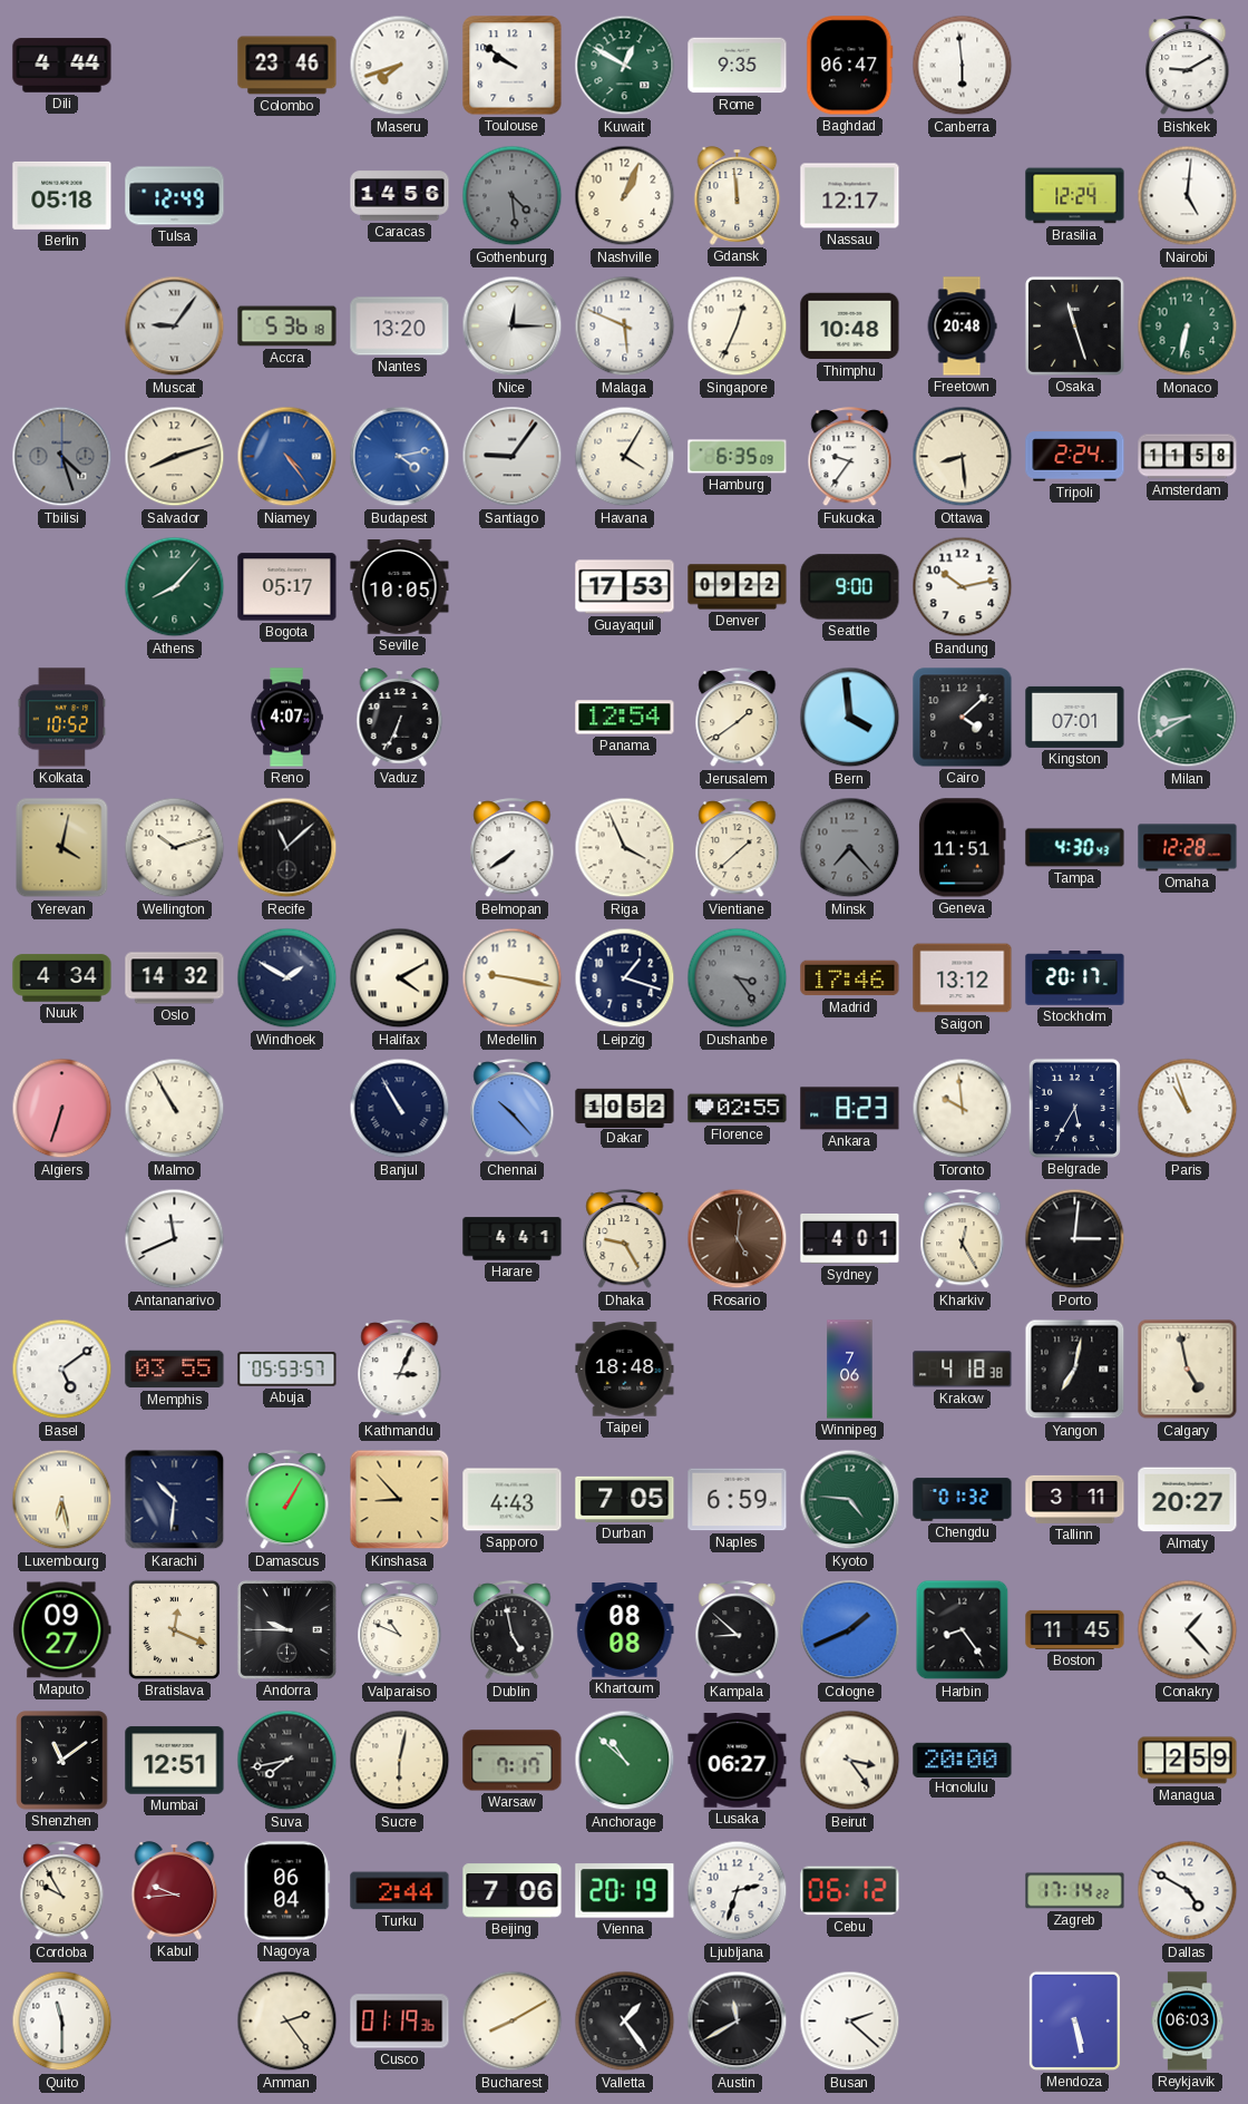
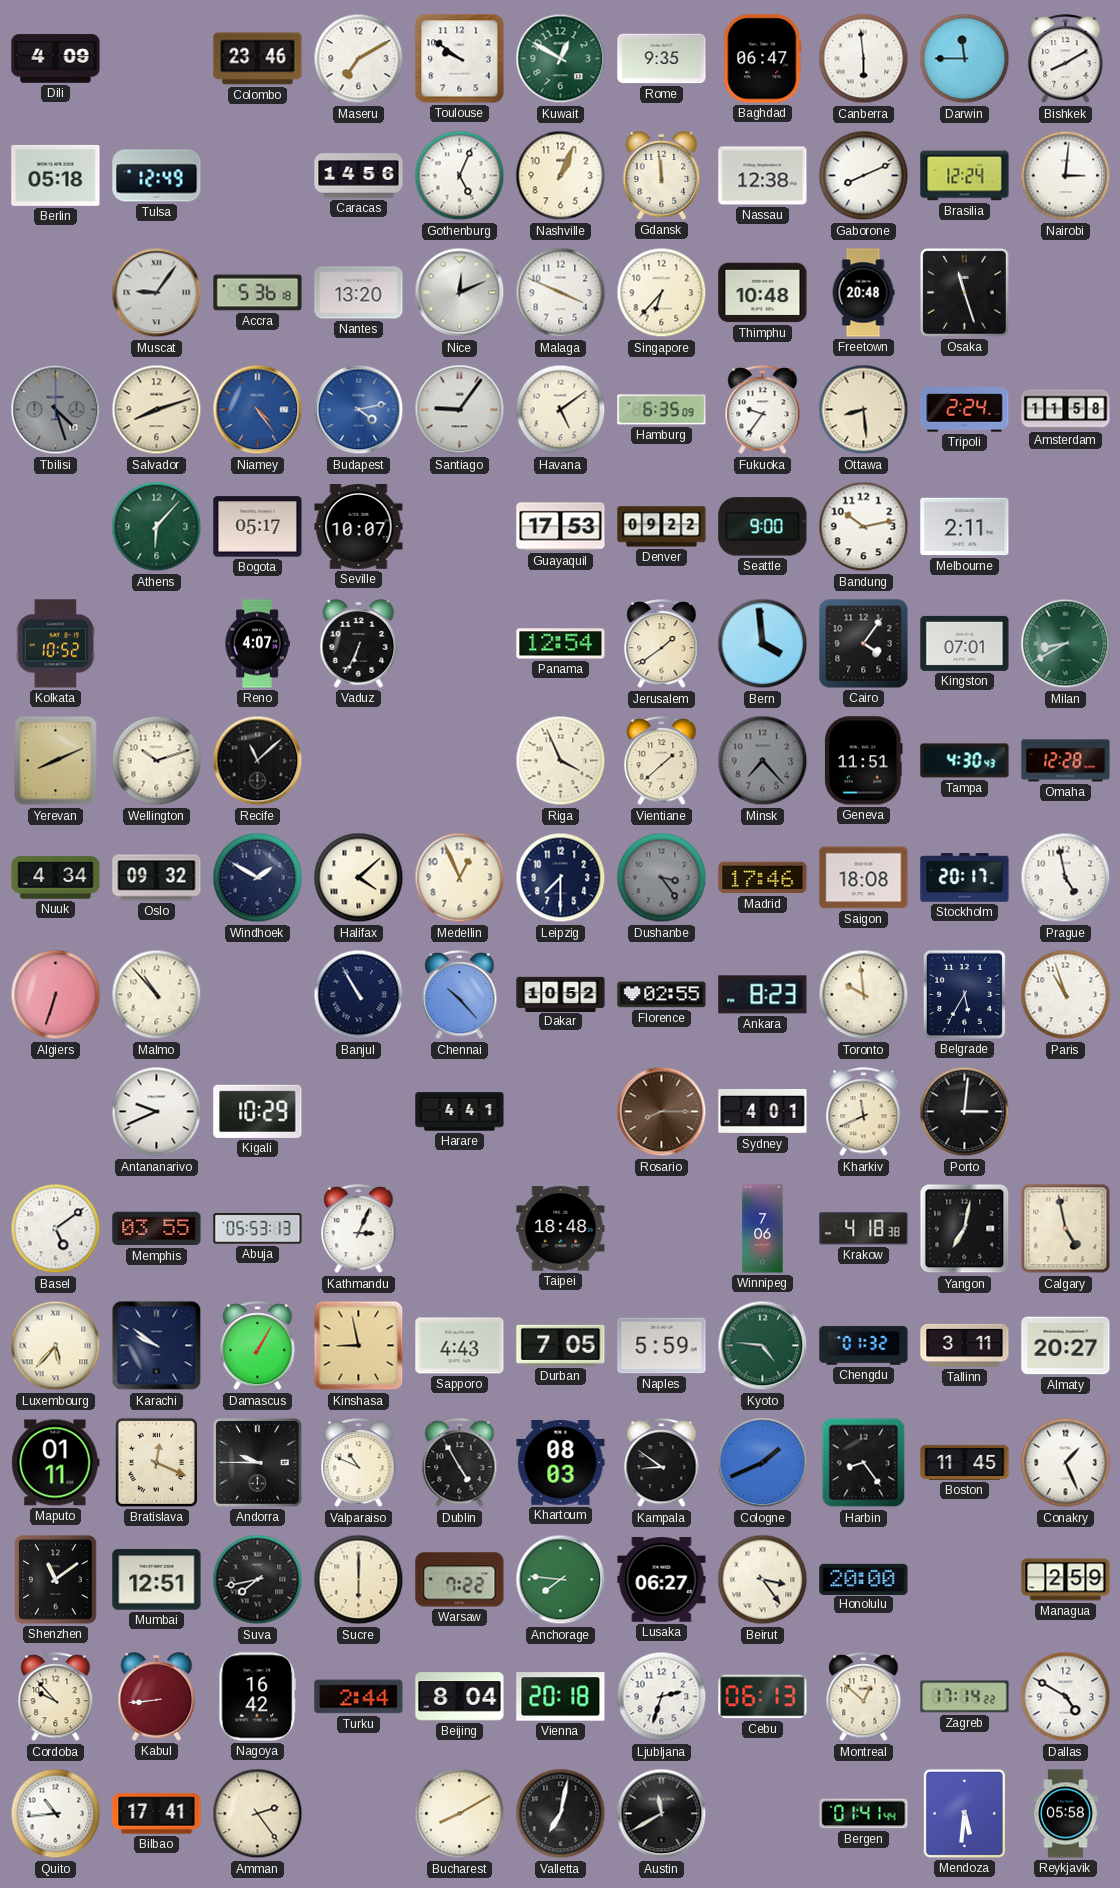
Dili: 4:44 -> 4:09
Maseru: 7:42 -> 7:10
Darwin: none -> 11:45
Bishkek: 9:10 -> 8:10
Gothenburg: 4:29 -> 5:04
Gothenburg dial: grey -> white
Nassau: 12:17 -> 12:38
Gaborone: none -> 8:11
Nairobi: 5:01 -> 3:01
Nice: 12:15 -> 12:11
Malaga: 5:49 -> 3:49
Singapore: 12:34 -> 6:37
Monaco: 6:32 -> none
Havana: 4:05 -> 5:09
Athens: 8:07 -> 6:07
Seville: 10:05 -> 10:07
Melbourne: none -> 2:11
Cairo: 4:08 -> 4:06
Yerevan: 4:02 -> 8:11
Belmopan: 7:39 -> none
Oslo: 14:32 -> 09:32
Halifax: 4:10 -> 4:08
Medellin: 9:17 -> 12:56
Leipzig: 1:18 -> 7:30
Saigon: 13:12 -> 18:08
Prague: none -> 4:58
Malmo: 10:55 -> 10:53
Antananarivo: 11:41 -> 9:41
Kigali: none -> 10:29
Dhaka: 9:25 -> none
Rosario: 5:01 -> 8:15
Kharkiv: 12:25 -> 11:41
Abuja: 05:53:57 -> 05:53:13
Luxembourg: 6:28 -> 5:37
Karachi: 10:31 -> 9:51
Kinshasa: 8:53 -> 8:58
Naples: 6:59 -> 5:59
Maputo: 09:27 -> 01:11
Dublin: 4:58 -> 4:55
Khartoum: 08:08 -> 08:03
Kampala: 8:52 -> 8:51
Conakry: 1:23 -> 1:26
Sucre: 6:02 -> 6:00
Warsaw: 7:17 -> 7:22
Anchorage: 10:52 -> 7:46
Cordoba: 9:55 -> 9:53
Kabul: 9:44 -> 8:44
Nagoya: 06:04 -> 16:42
Beijing: 7:06 -> 8:04
Vienna: 20:19 -> 20:18
Cebu: 06:12 -> 06:13
Montreal: none -> 12:52
Quito: 11:30 -> 10:44
Bilbao: none -> 17:41
Cusco: 01:19 -> none
Valletta: 1:24 -> 7:02
Busan: 2:22 -> none
Bergen: none -> 01:41
Mendoza: 5:28 -> 5:31
Reykjavik: 06:03 -> 05:58
